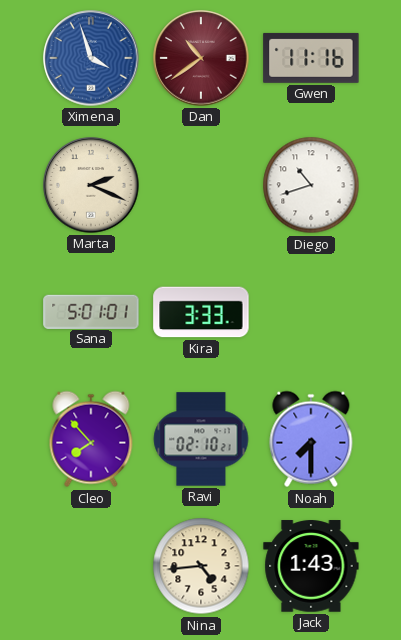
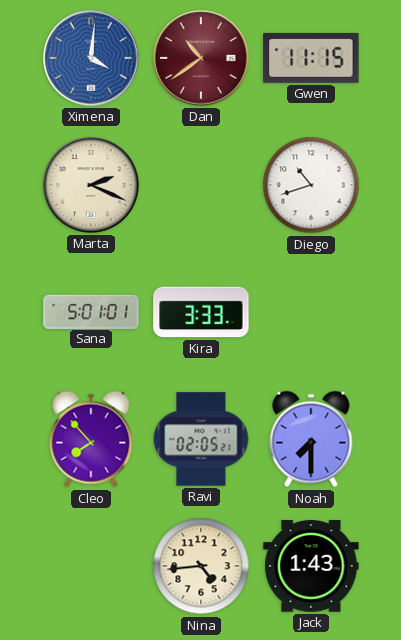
Ximena: 3:57 -> 4:01
Gwen: 11:16 -> 11:15
Ravi: 02:10 -> 02:05
